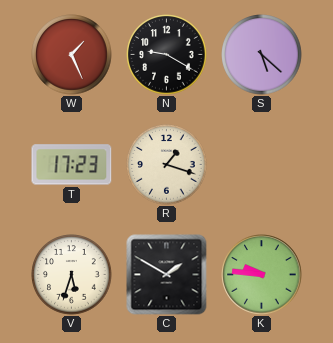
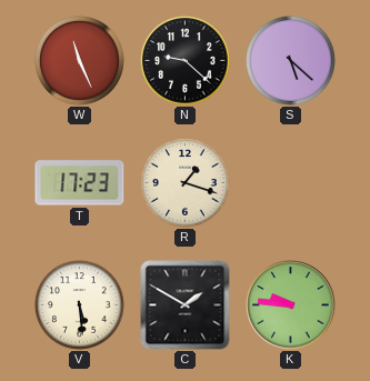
W: 1:26 -> 11:26
N: 9:20 -> 9:22
V: 5:33 -> 5:29
